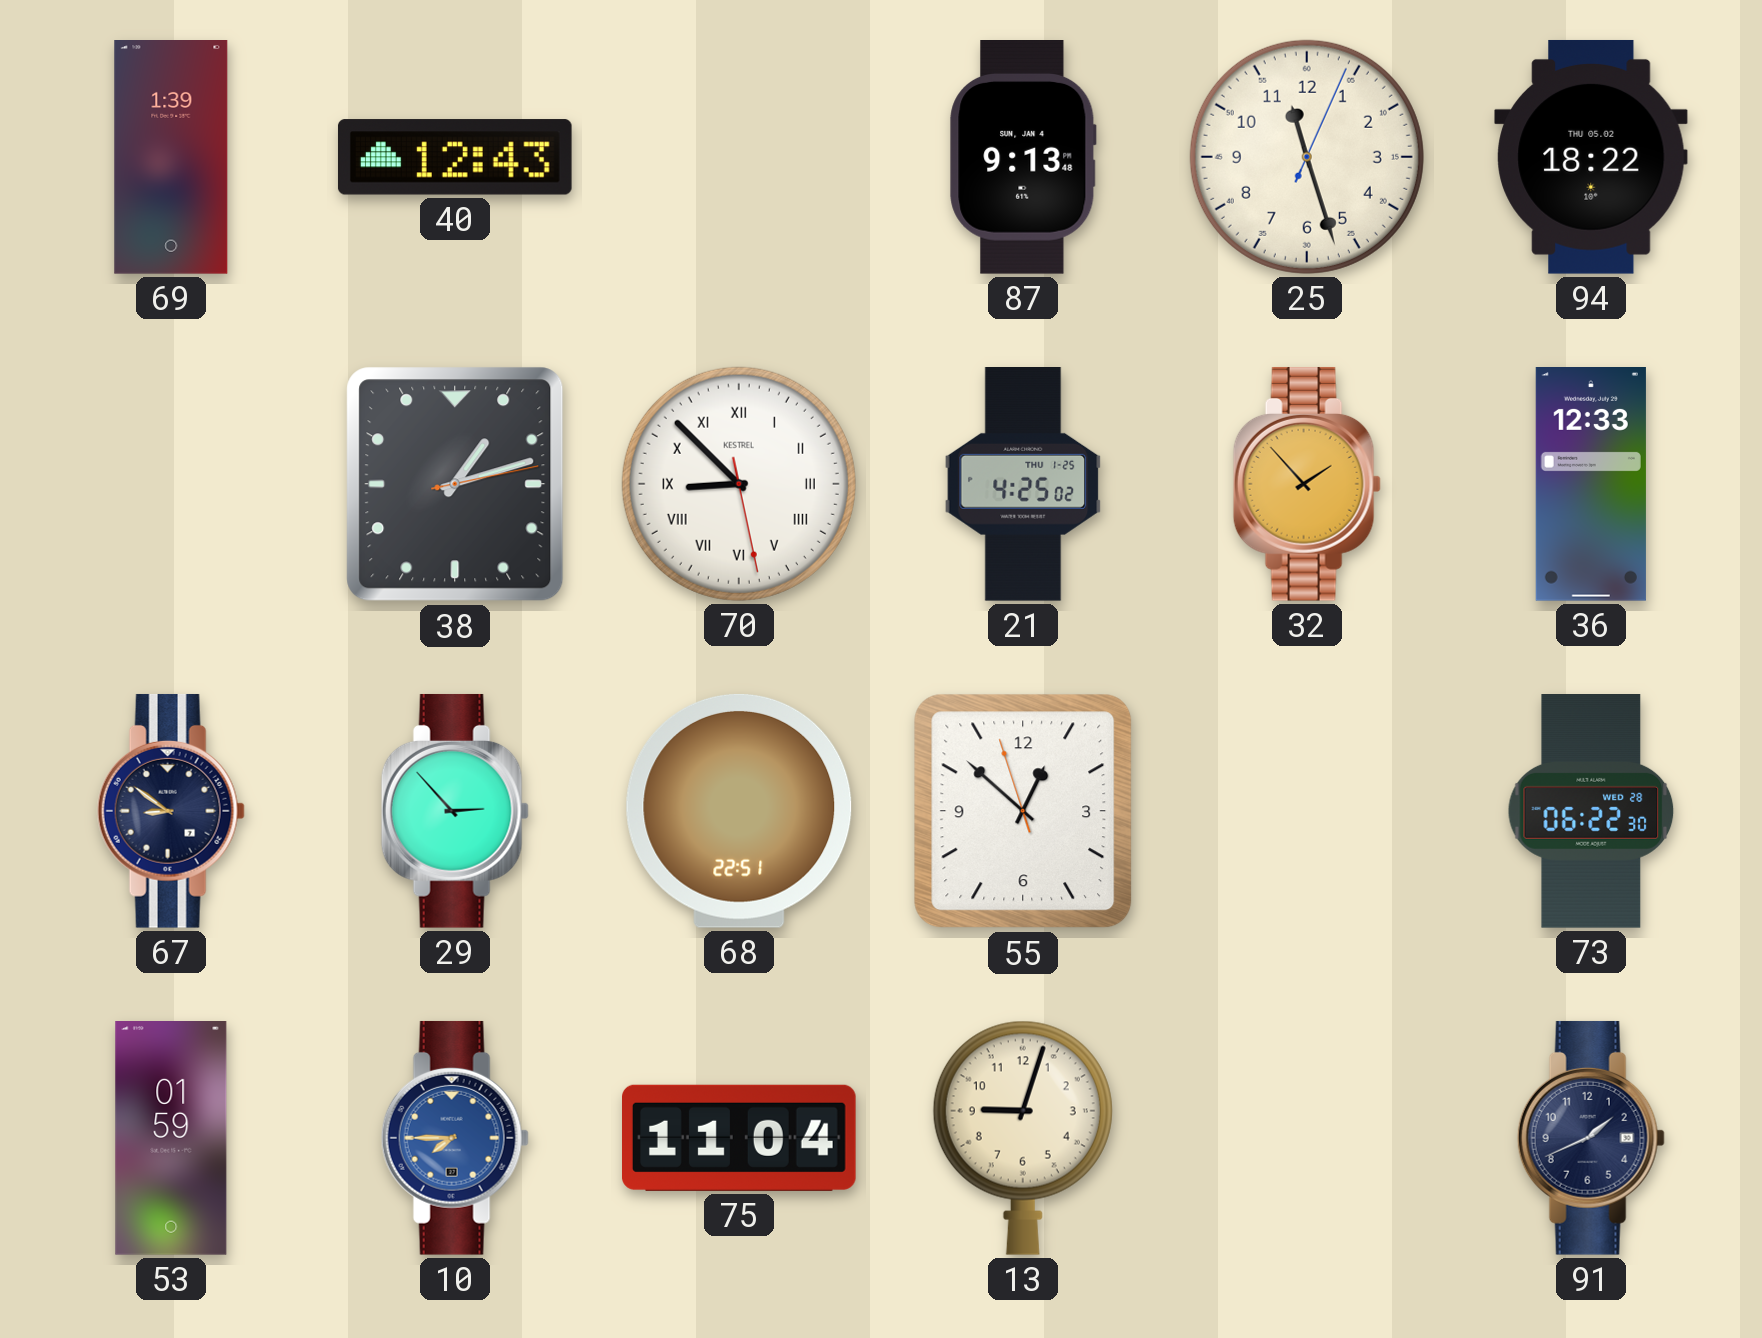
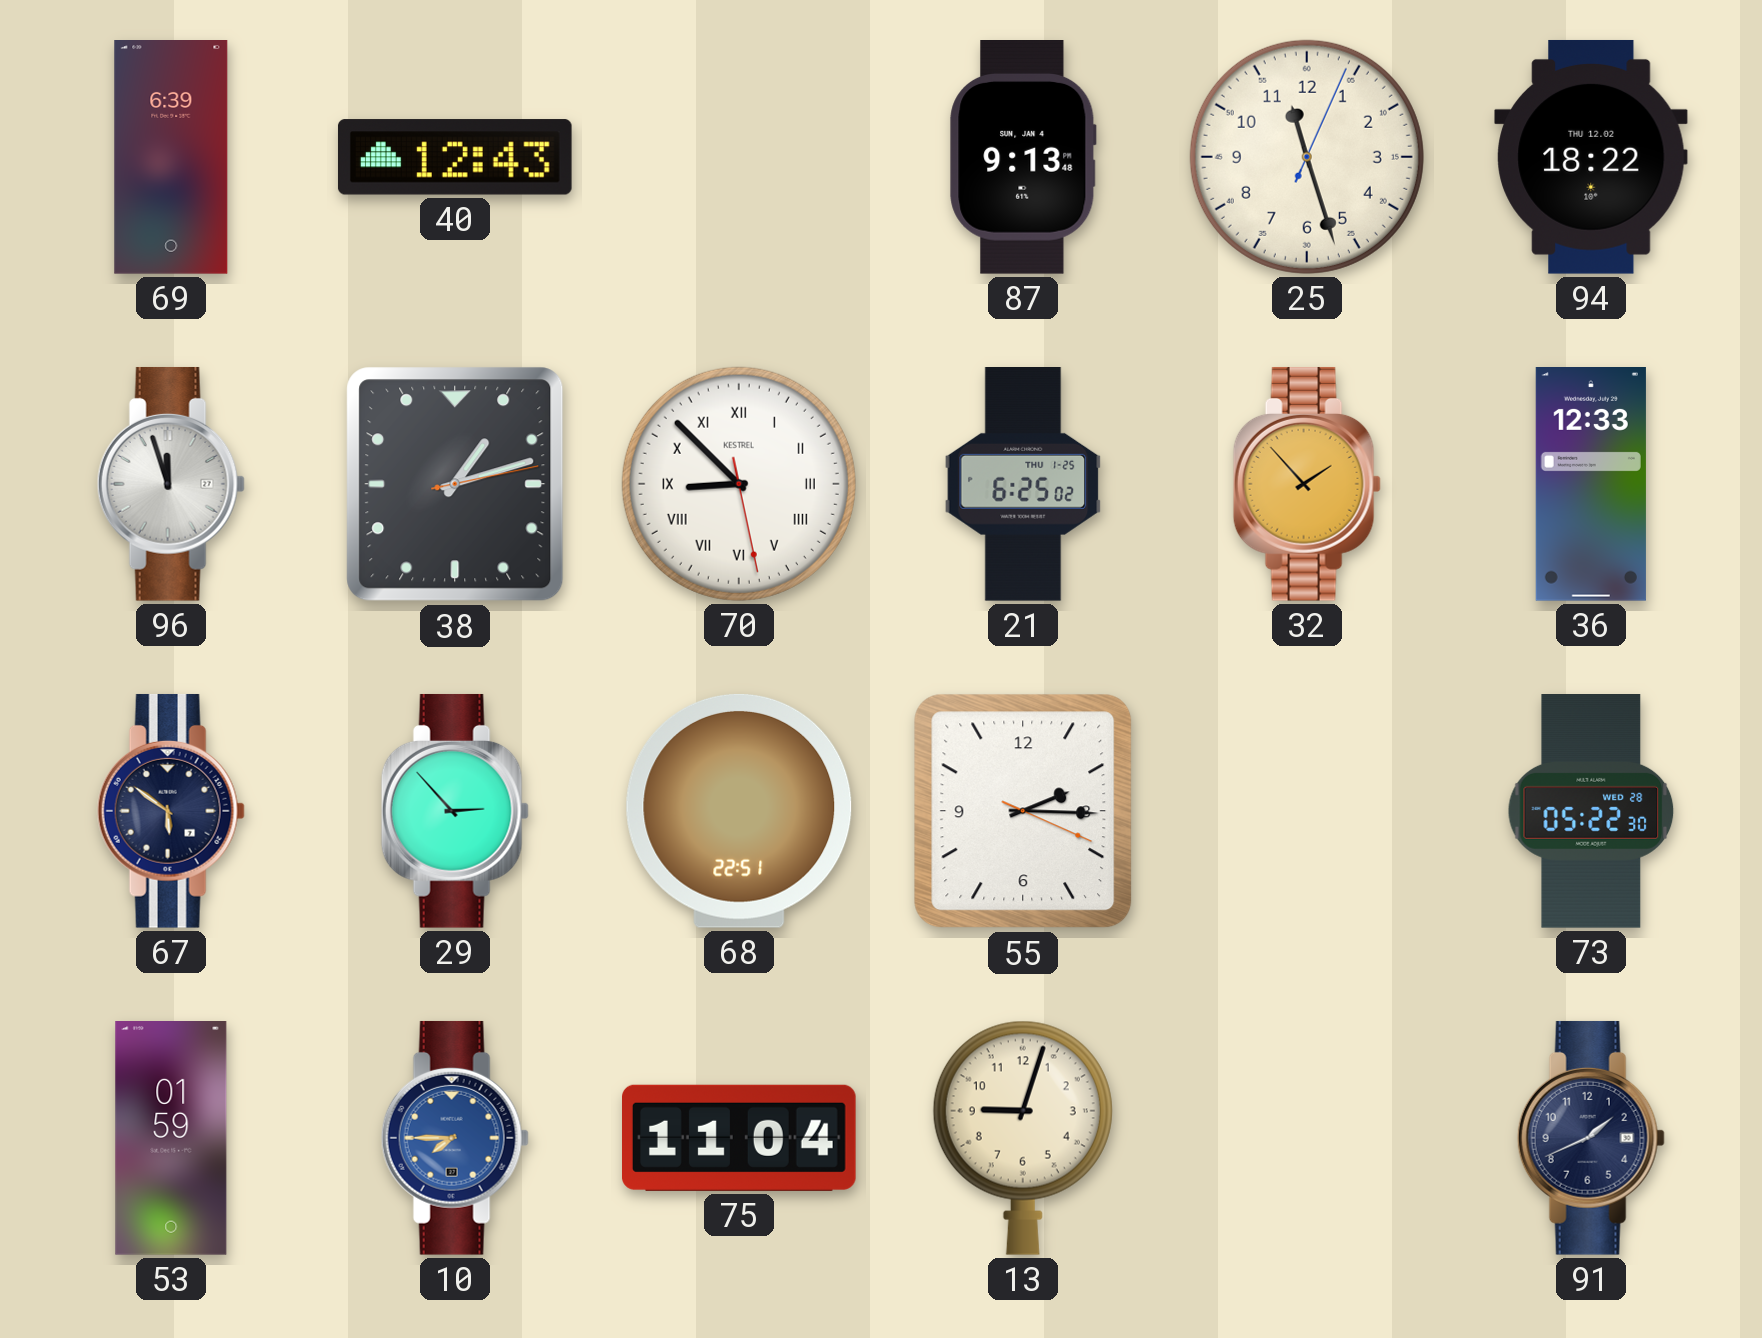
69: 1:39 -> 6:39
94 date: THU 05.02 -> THU 12.02
96: none -> 11:57
21: 4:25 -> 6:25
67: 8:51 -> 5:51
55: 12:51 -> 2:15
73: 06:22 -> 05:22
